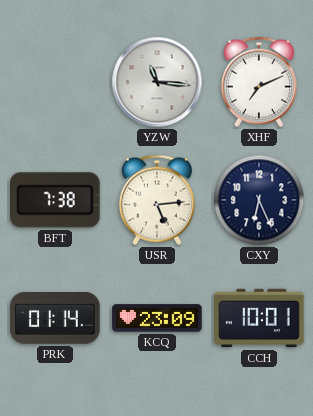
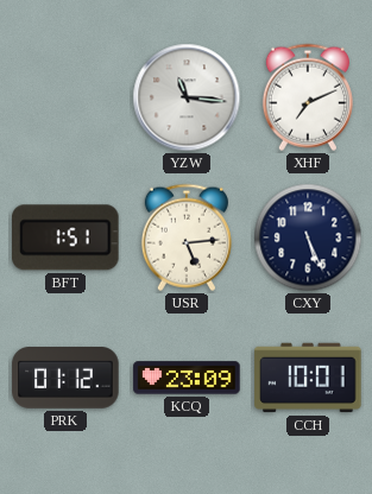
BFT: 7:38 -> 1:51
CXY: 6:26 -> 5:26
PRK: 01:14 -> 01:12
